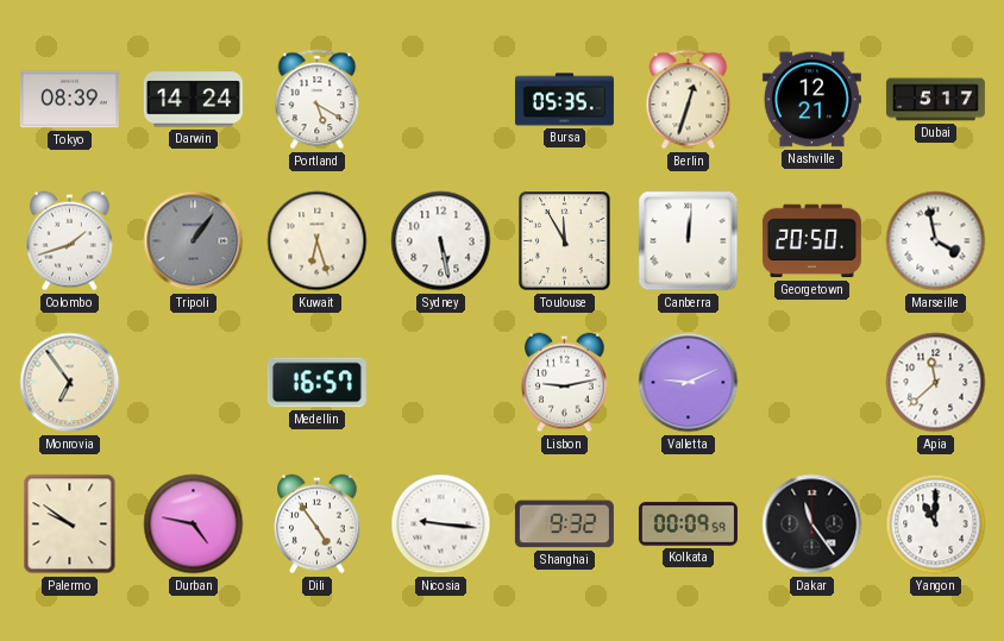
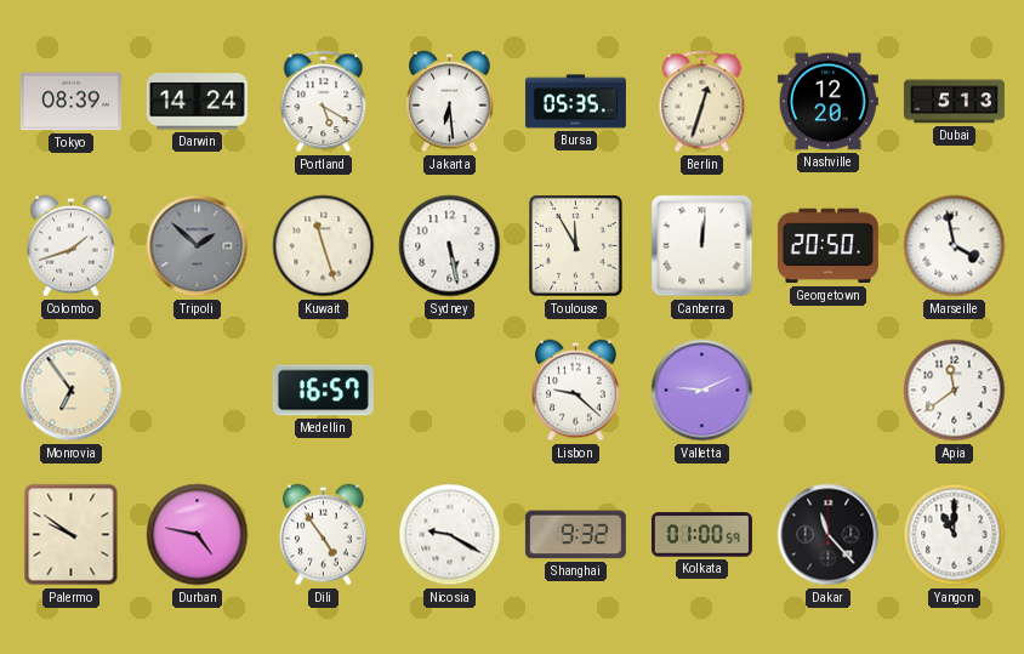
Jakarta: none -> 6:29
Nashville: 12:21 -> 12:20
Dubai: 5:17 -> 5:13
Tripoli: 1:06 -> 1:52
Kuwait: 6:27 -> 11:27
Lisbon: 9:13 -> 9:22
Apia: 11:38 -> 11:39
Nicosia: 9:16 -> 9:20
Kolkata: 00:09 -> 01:00
Dakar: 11:24 -> 11:23
